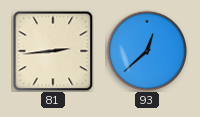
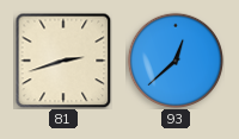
81: 2:44 -> 2:42
